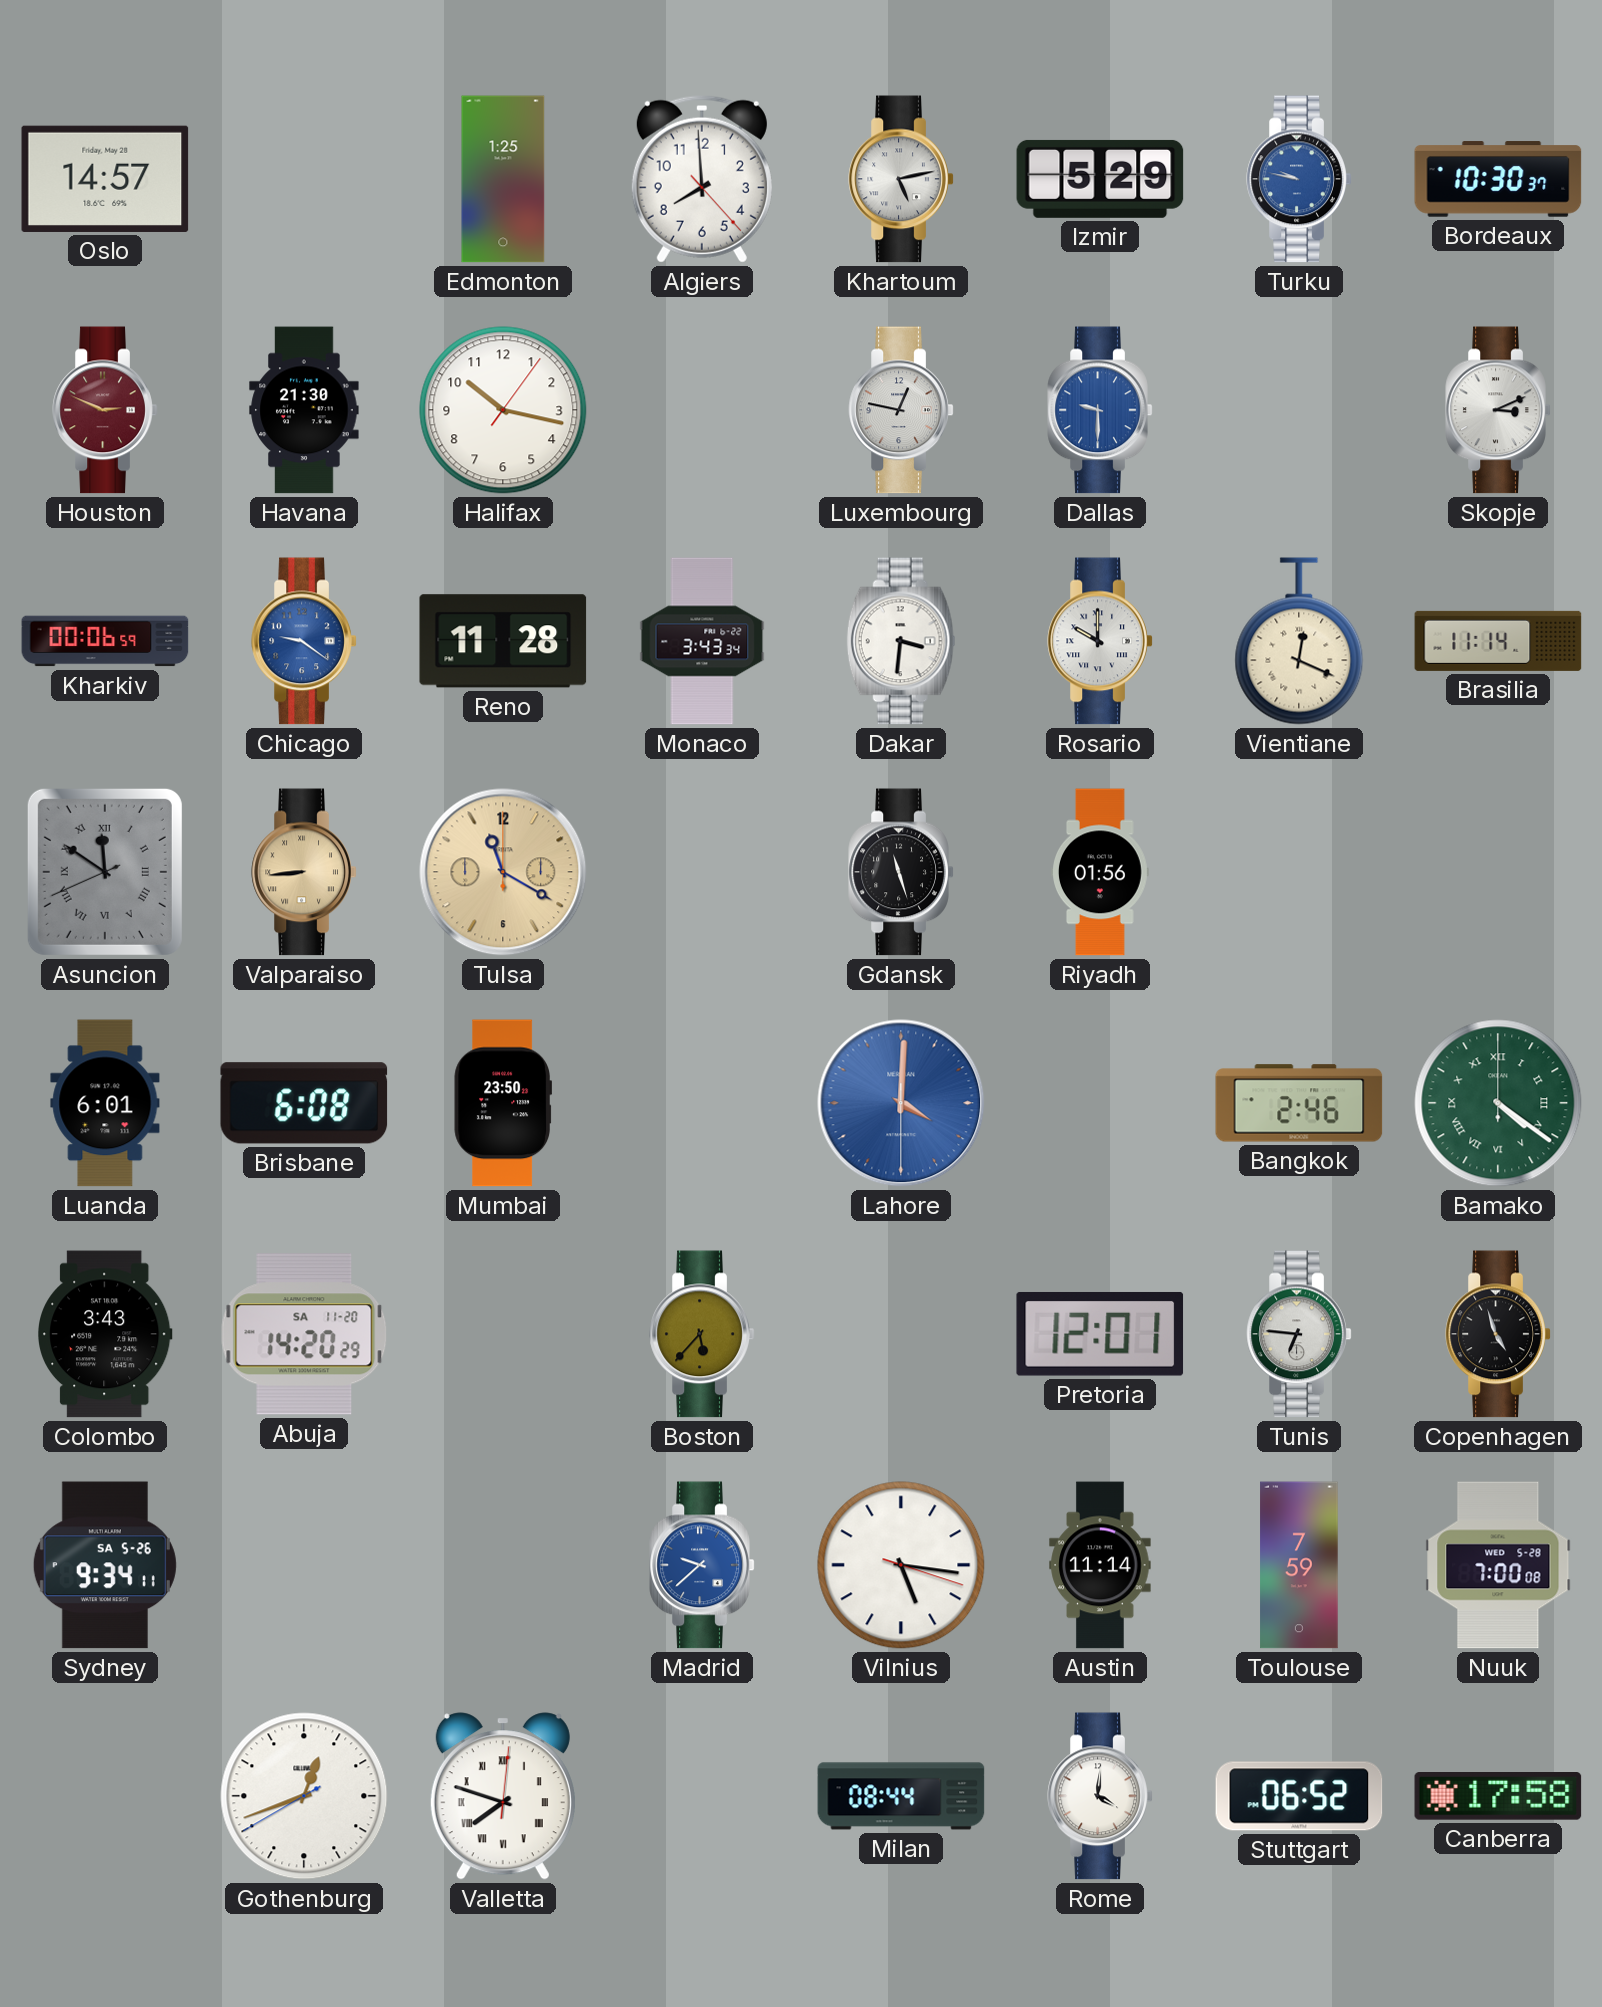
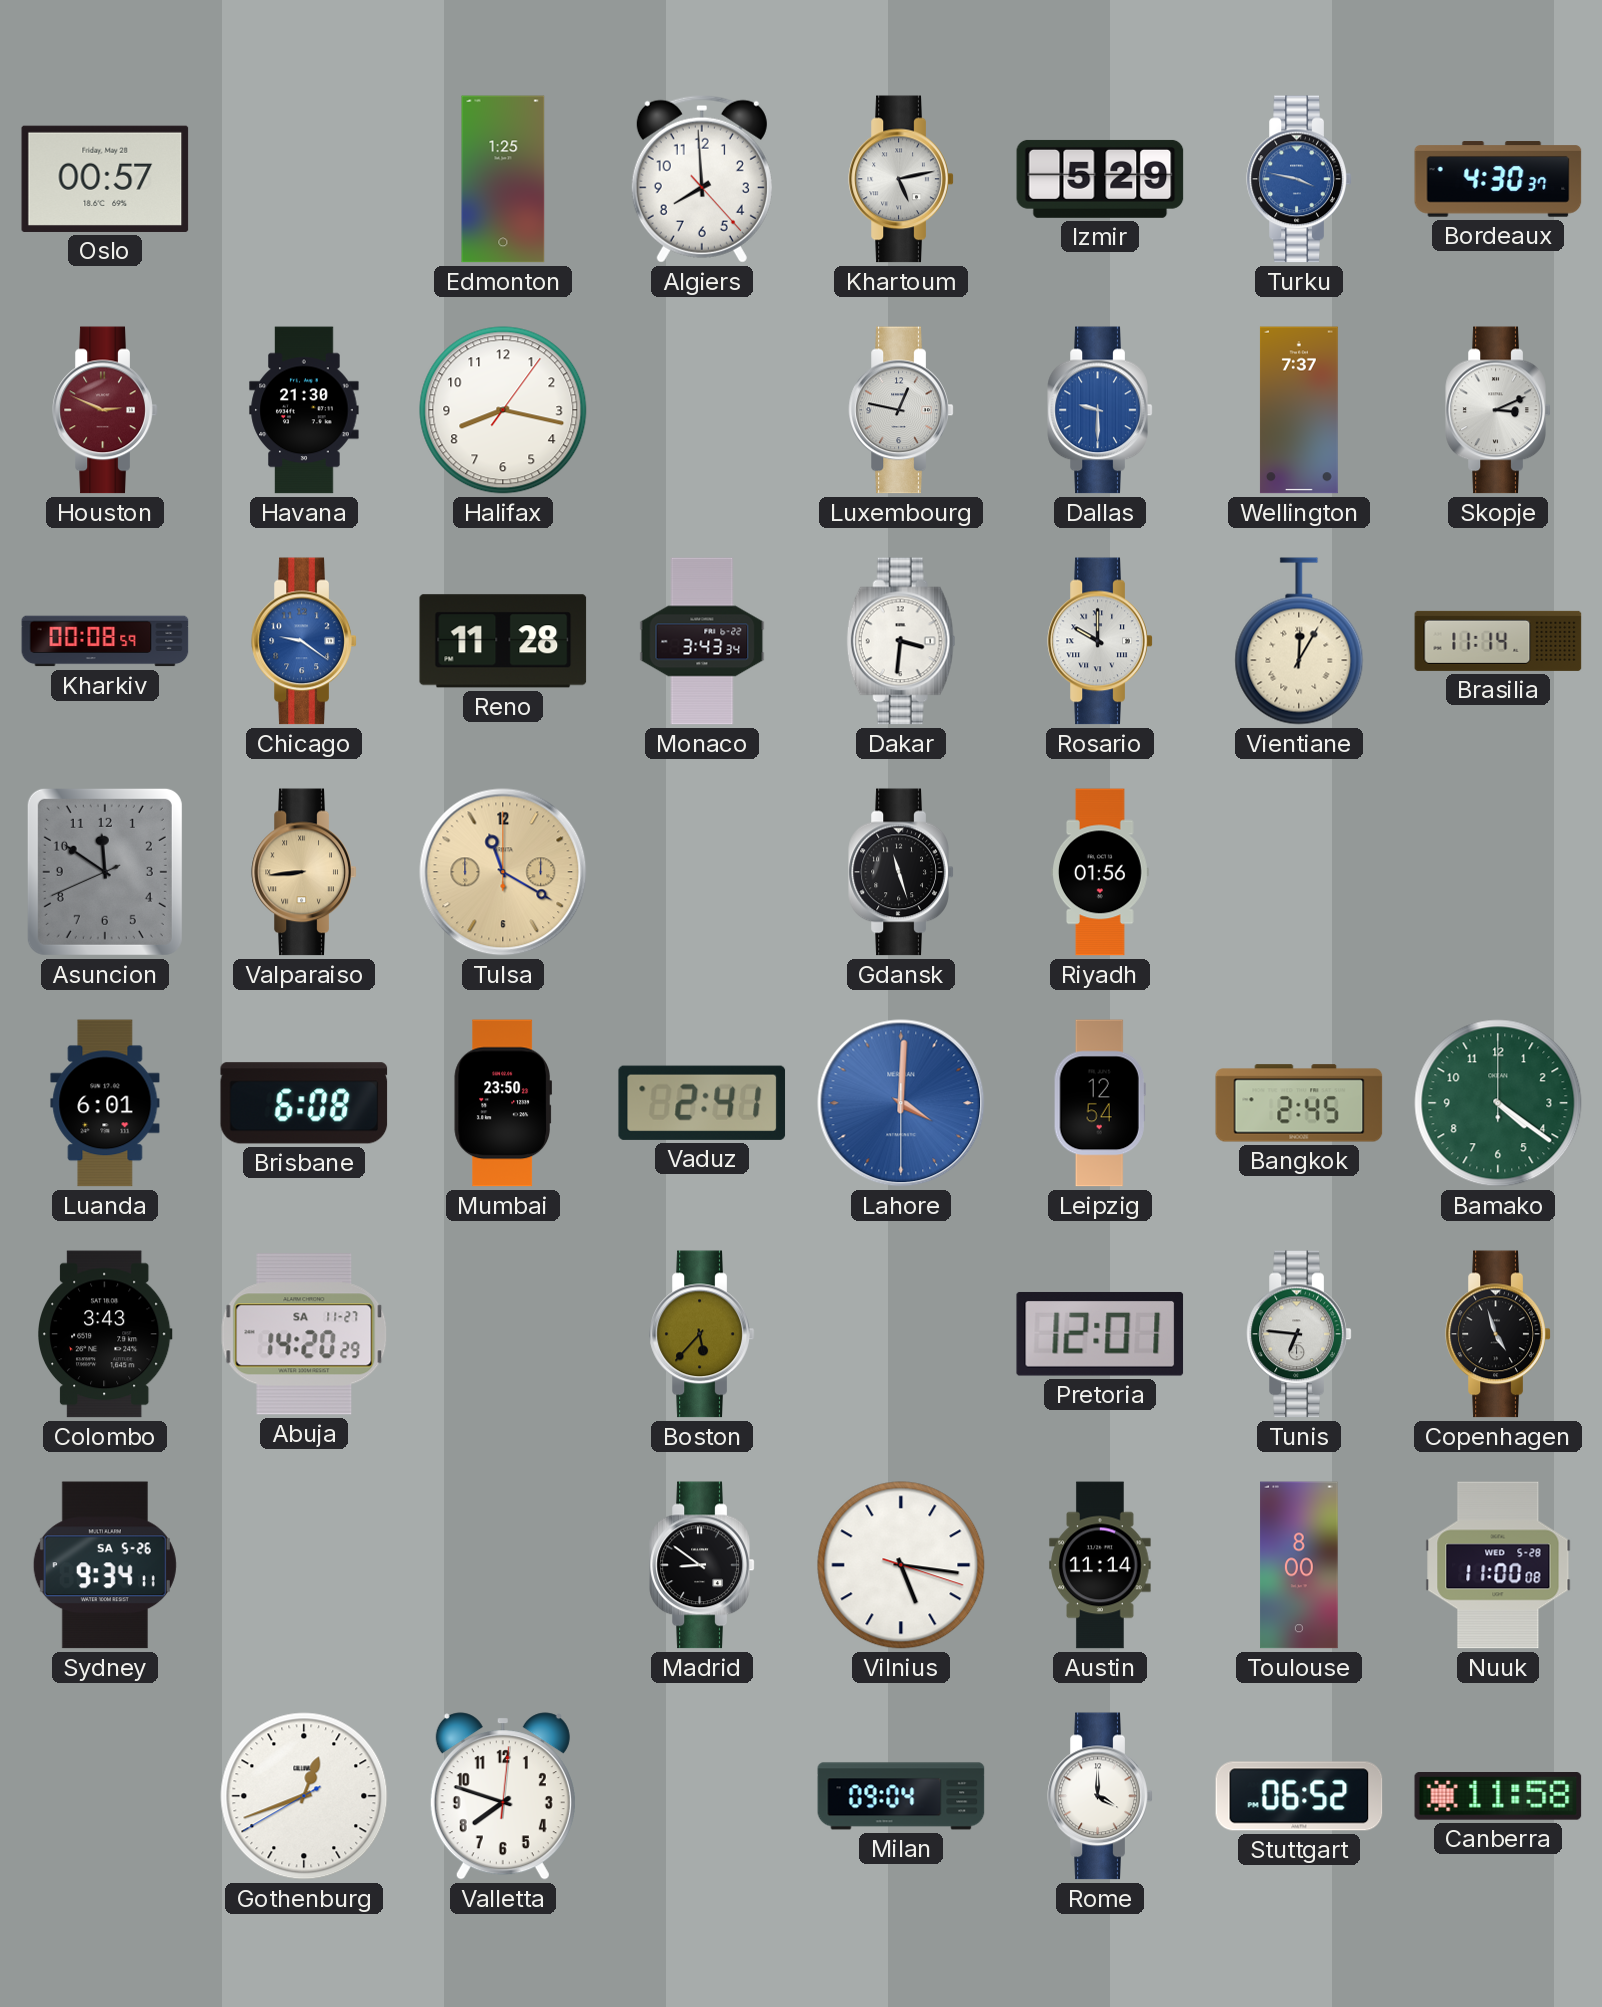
Oslo: 14:57 -> 00:57
Turku: 9:47 -> 3:47
Bordeaux: 10:30 -> 4:30
Halifax: 10:17 -> 8:17
Wellington: none -> 7:37
Kharkiv: 00:06 -> 00:08
Vientiane: 12:19 -> 12:05
Asuncion numerals: Roman -> Arabic
Vaduz: none -> 2:41
Leipzig: none -> 12:54
Bangkok: 2:46 -> 2:45
Bamako numerals: Roman -> Arabic
Abuja date: SA 11-20 -> SA 11-27
Madrid: 9:38 -> 8:51
Madrid dial: blue -> black
Toulouse: 7:59 -> 8:00
Nuuk: 7:00 -> 11:00
Valletta numerals: Roman -> Arabic
Milan: 08:44 -> 09:04
Rome: 4:01 -> 4:00
Canberra: 17:58 -> 11:58
